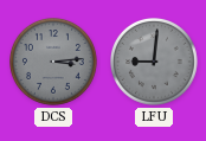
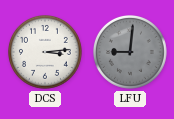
DCS dial: grey -> white
